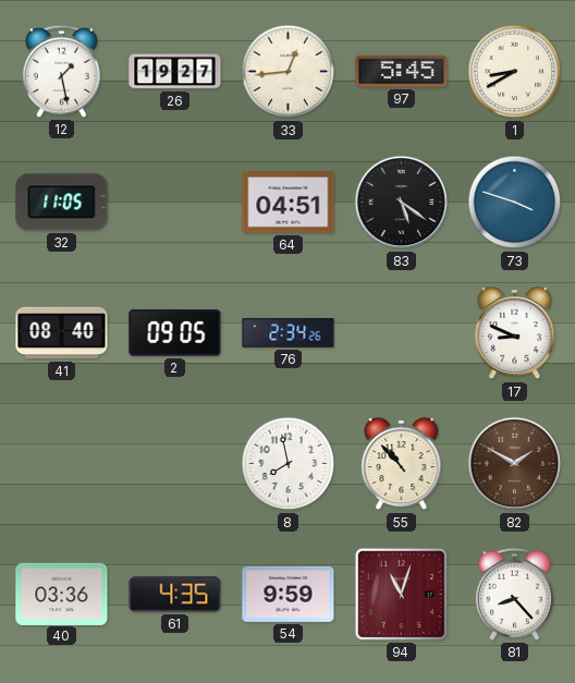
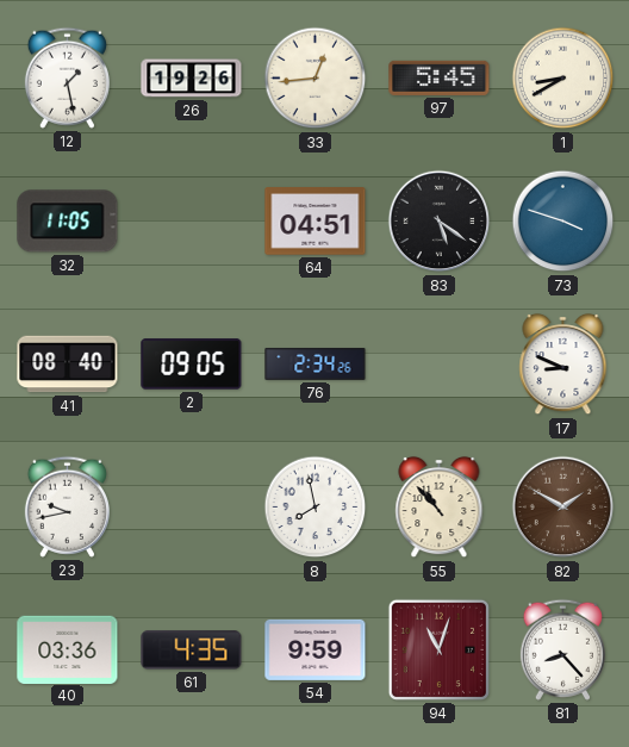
26: 19:27 -> 19:26
23: none -> 9:43
